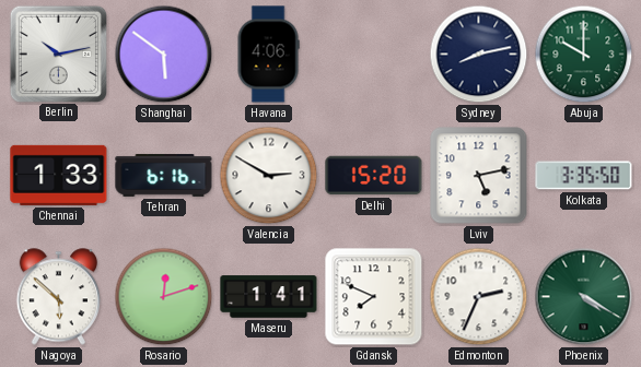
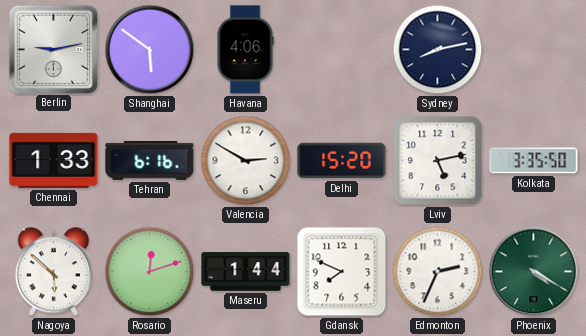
Berlin: 10:13 -> 9:13
Abuja: 10:00 -> none
Maseru: 1:41 -> 1:44
